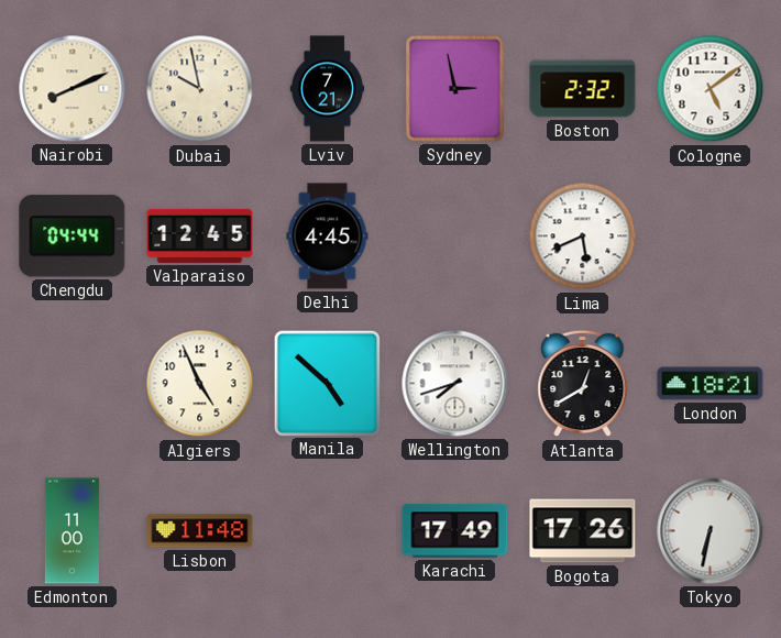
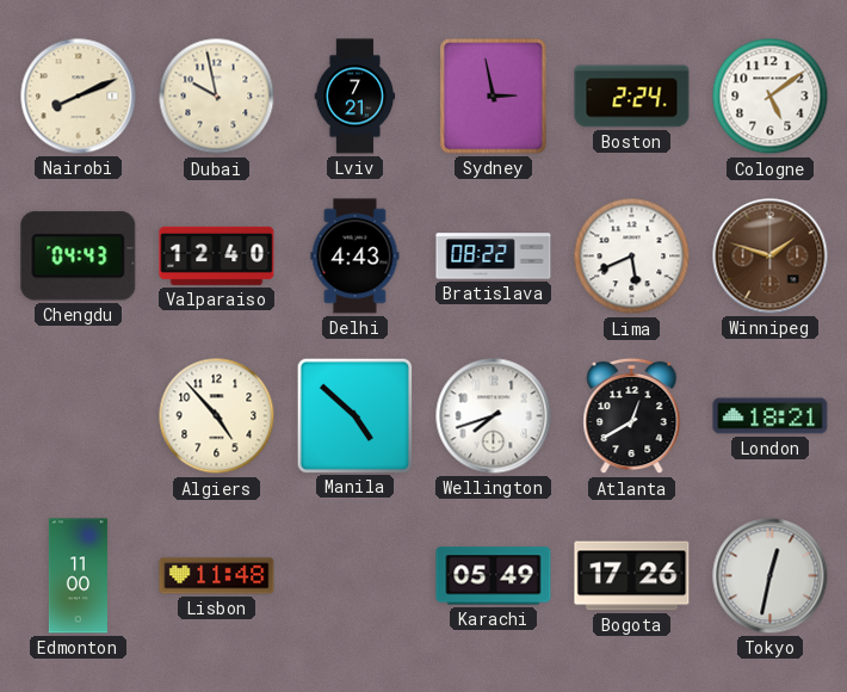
Boston: 2:32 -> 2:24
Chengdu: 04:44 -> 04:43
Valparaiso: 12:45 -> 12:40
Delhi: 4:45 -> 4:43
Bratislava: none -> 08:22
Winnipeg: none -> 1:48
Algiers: 4:56 -> 4:53
Karachi: 17:49 -> 05:49
Tokyo: 6:32 -> 12:32
